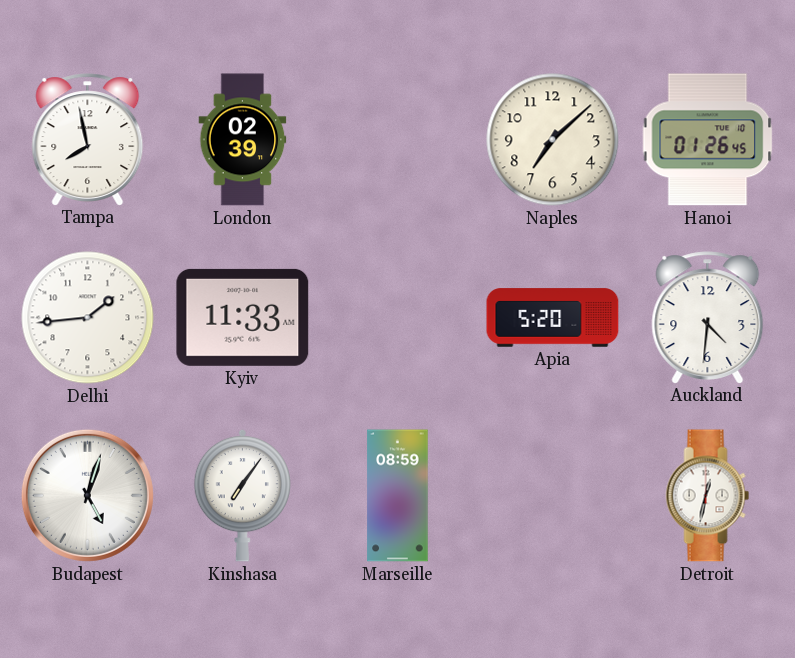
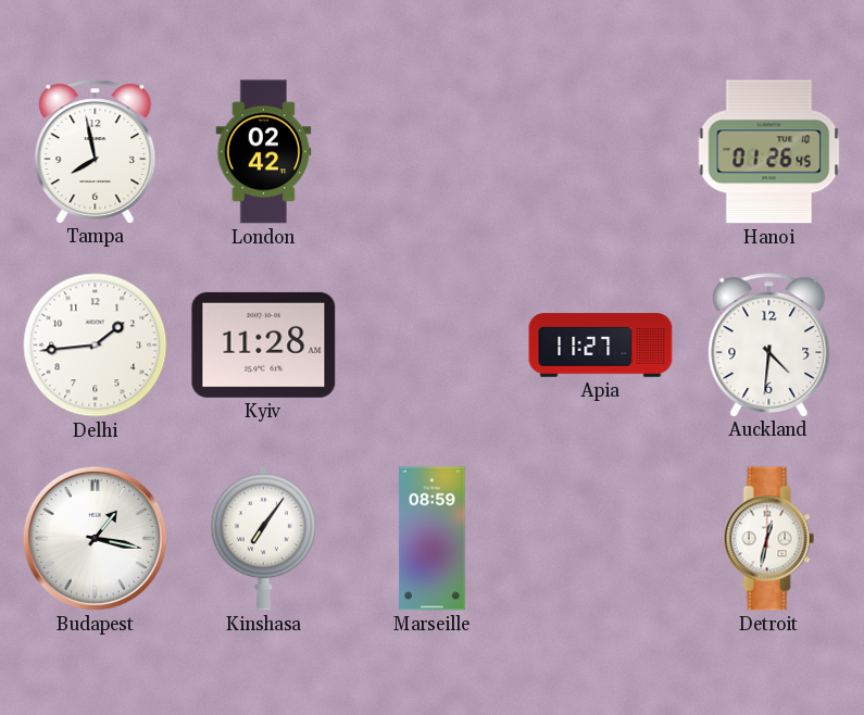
London: 02:39 -> 02:42
Naples: 7:08 -> none
Kyiv: 11:33 -> 11:28
Apia: 5:20 -> 11:27
Budapest: 5:03 -> 1:17
